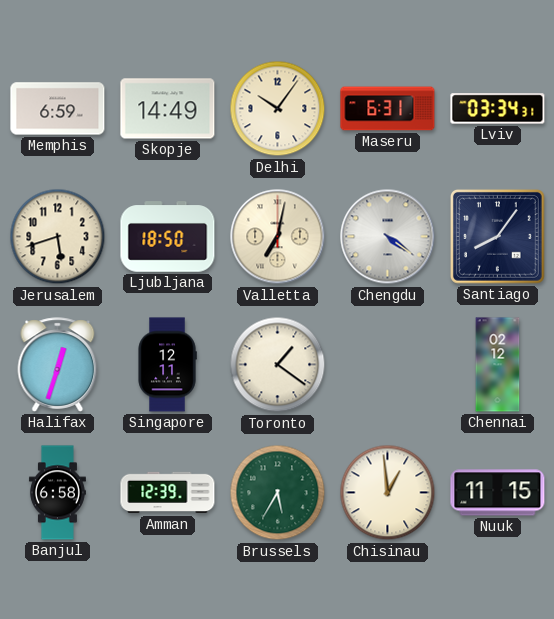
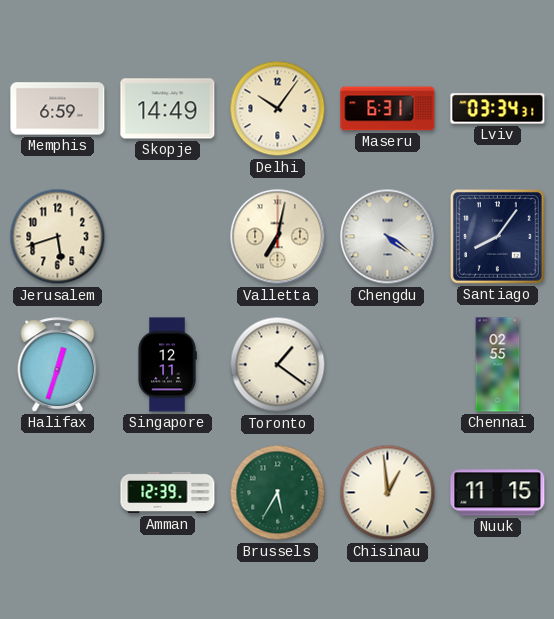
Ljubljana: 18:50 -> none
Chennai: 02:12 -> 02:55
Banjul: 6:58 -> none
